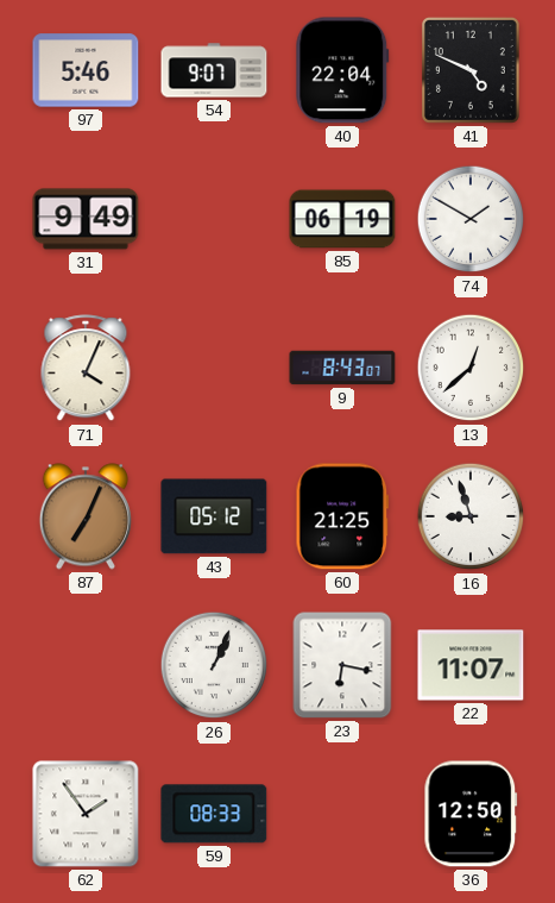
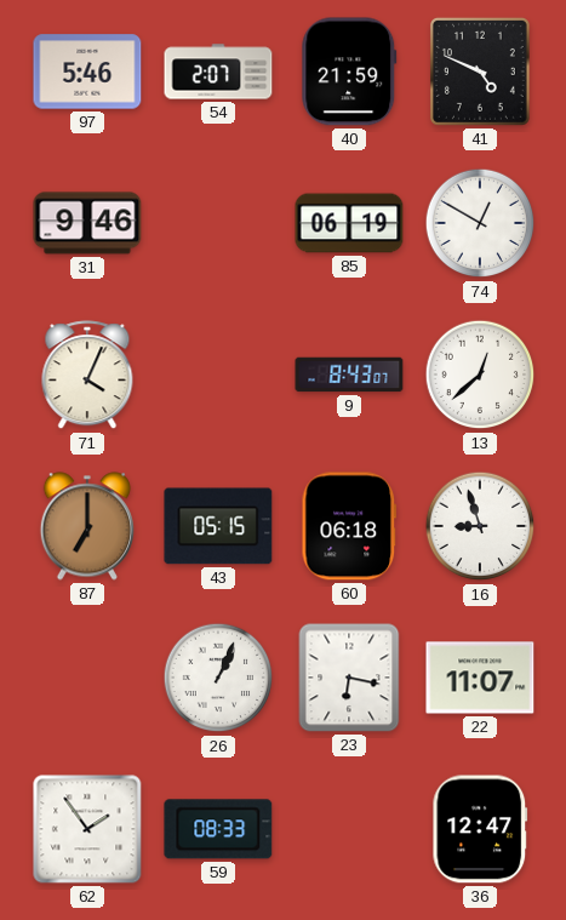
54: 9:07 -> 2:07
40: 22:04 -> 21:59
31: 9:49 -> 9:46
74: 1:50 -> 12:50
87: 7:04 -> 7:00
43: 05:12 -> 05:15
60: 21:25 -> 06:18
36: 12:50 -> 12:47
